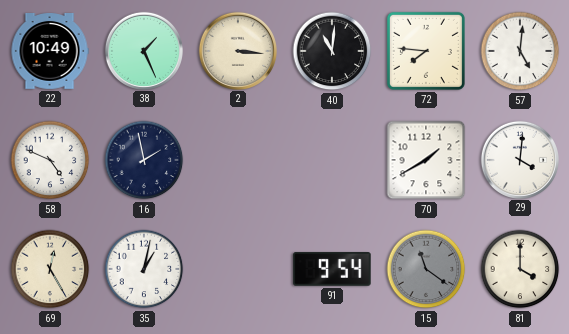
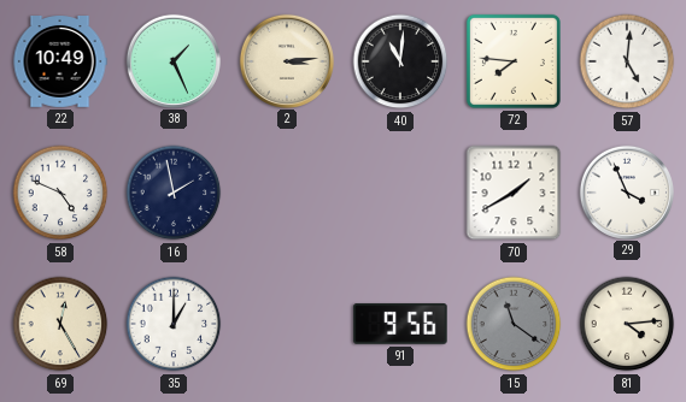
2: 3:16 -> 3:14
29: 4:01 -> 3:56
35: 1:02 -> 1:00
91: 9:54 -> 9:56
81: 4:00 -> 4:14
